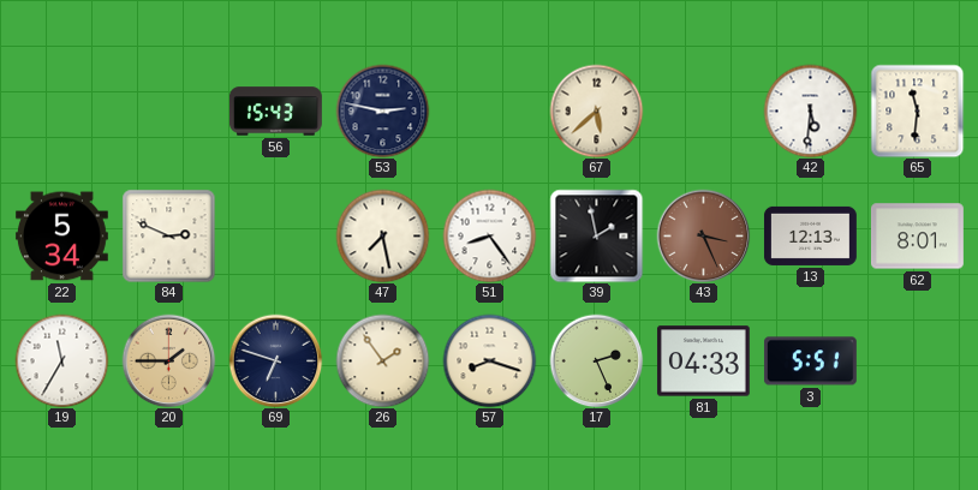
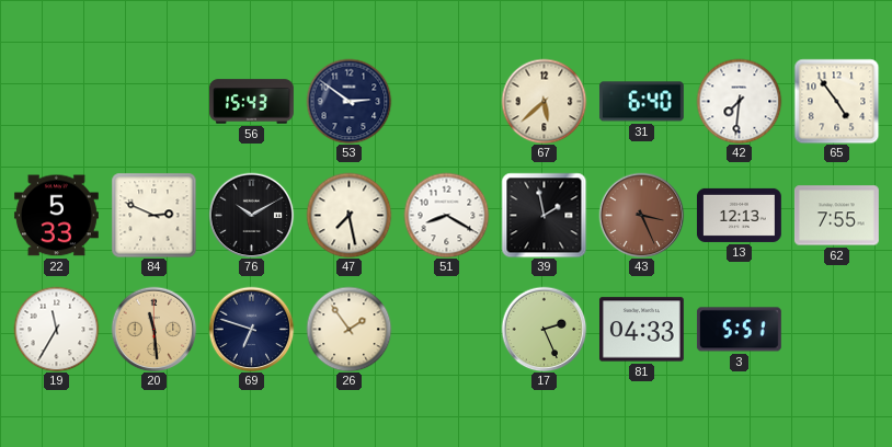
53: 2:47 -> 2:51
31: none -> 6:40
42: 5:31 -> 7:31
65: 11:31 -> 4:54
22: 5:34 -> 5:33
76: none -> 10:10
51: 8:24 -> 8:20
62: 8:01 -> 7:55
20: 1:45 -> 11:29
57: 8:18 -> none
